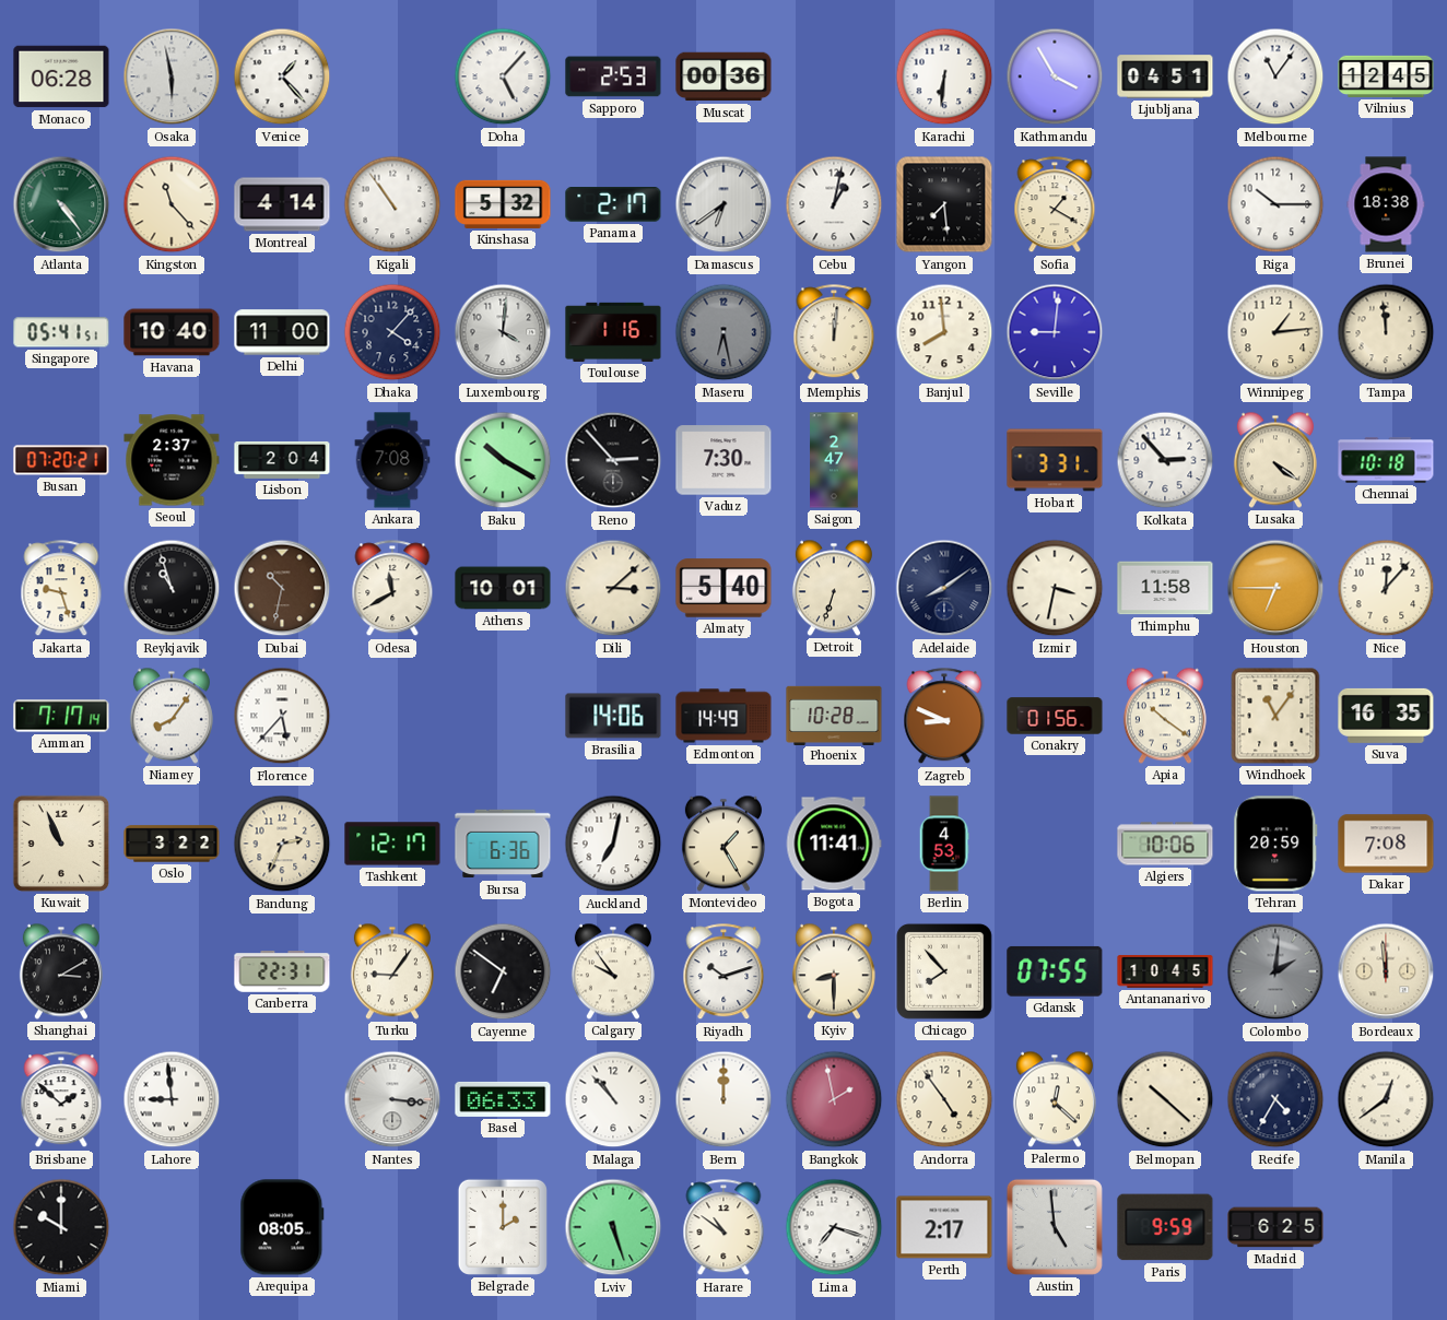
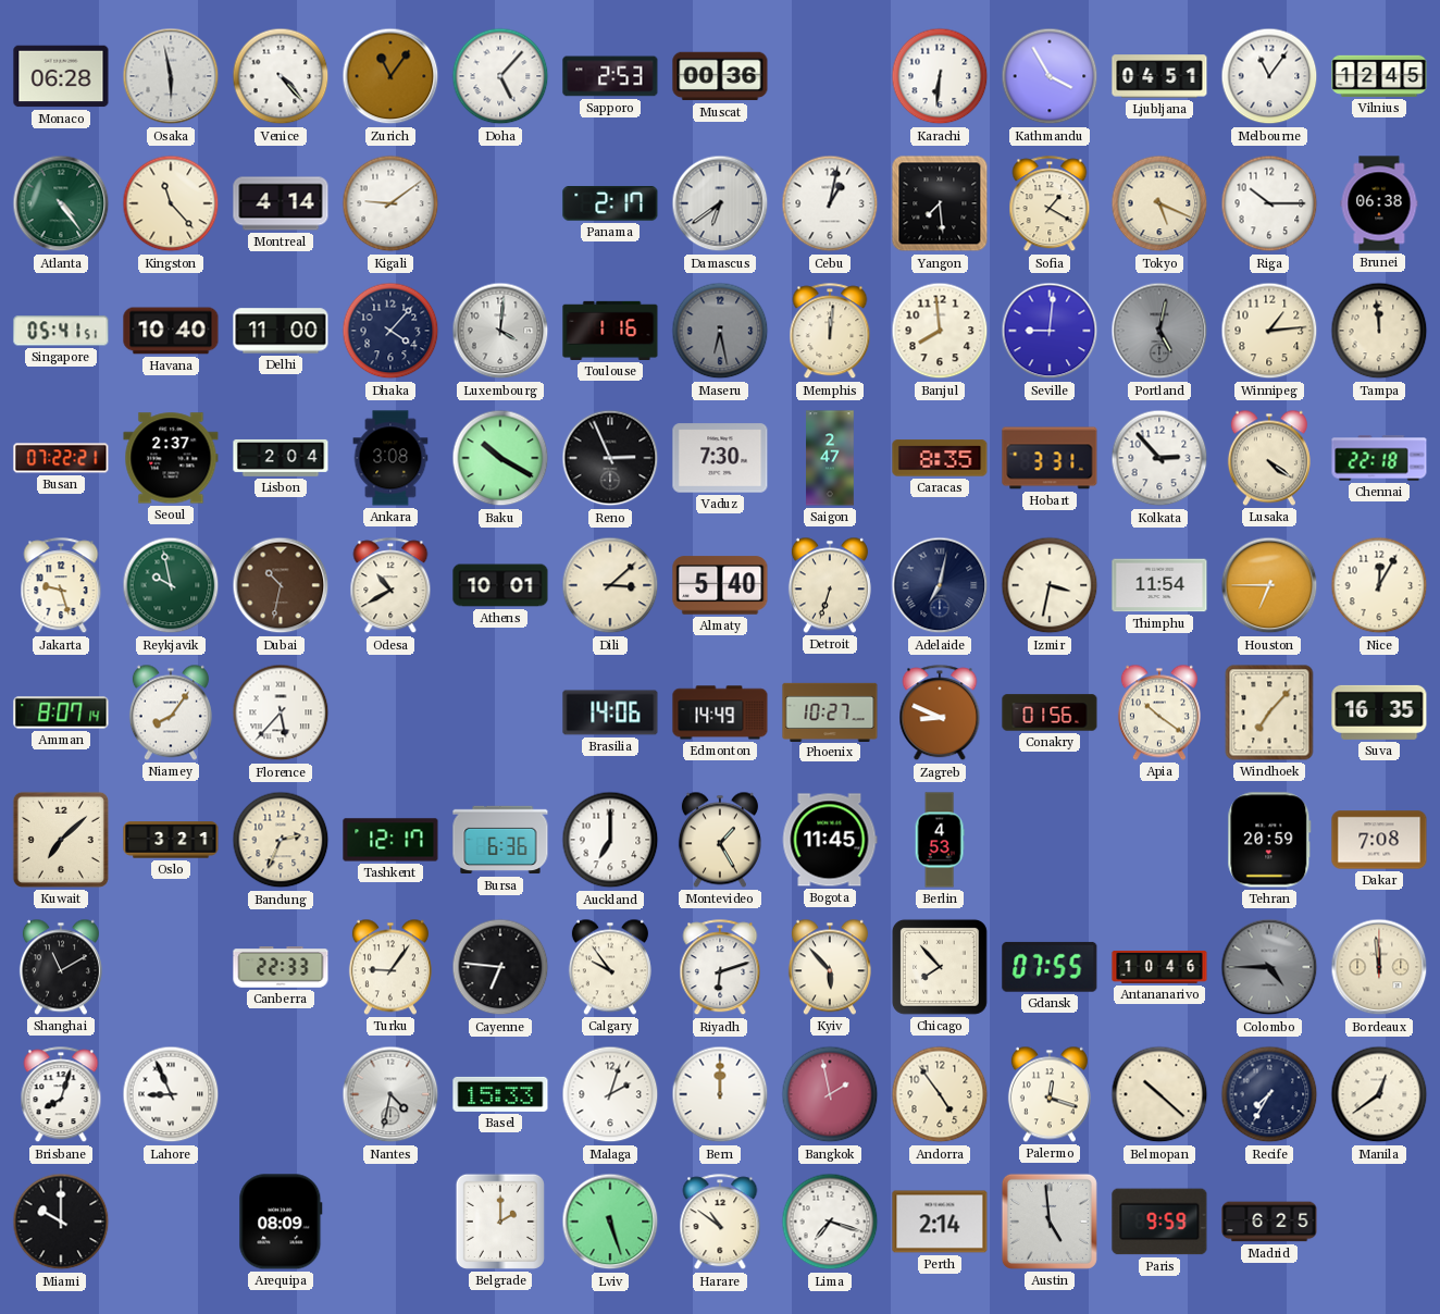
Venice: 1:23 -> 4:23
Zurich: none -> 11:06
Kigali: 10:54 -> 9:09
Kinshasa: 5:32 -> none
Tokyo: none -> 5:19
Brunei: 18:38 -> 06:38
Portland: none -> 5:02
Busan: 07:20 -> 07:22
Ankara: 7:08 -> 3:08
Reno: 2:53 -> 2:56
Caracas: none -> 8:35
Chennai: 10:18 -> 22:18
Reykjavik: 10:57 -> 9:58
Reykjavik dial: black -> green
Odesa: 11:40 -> 10:40
Adelaide: 8:09 -> 7:02
Thimphu: 11:58 -> 11:54
Nice: 12:07 -> 12:05
Amman: 7:17 -> 8:07
Phoenix: 10:28 -> 10:27
Windhoek: 11:06 -> 7:07
Kuwait: 10:56 -> 7:08
Oslo: 3:22 -> 3:21
Auckland: 7:02 -> 7:00
Bogota: 11:41 -> 11:45
Algiers: 10:06 -> none
Shanghai: 3:10 -> 11:10
Canberra: 22:31 -> 22:33
Cayenne: 6:51 -> 6:46
Riyadh: 10:12 -> 6:12
Kyiv: 8:30 -> 5:53
Antananarivo: 10:45 -> 10:46
Colombo: 2:01 -> 4:45
Brisbane: 1:52 -> 8:03
Lahore: 8:59 -> 8:56
Nantes: 3:16 -> 4:32
Basel: 06:33 -> 15:33
Malaga: 10:53 -> 2:03
Palermo: 12:22 -> 12:18
Recife: 4:35 -> 7:35
Arequipa: 08:05 -> 08:09
Perth: 2:17 -> 2:14
